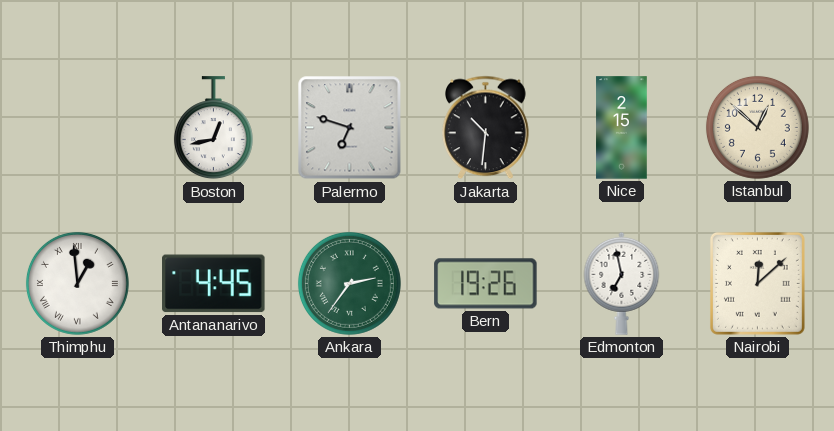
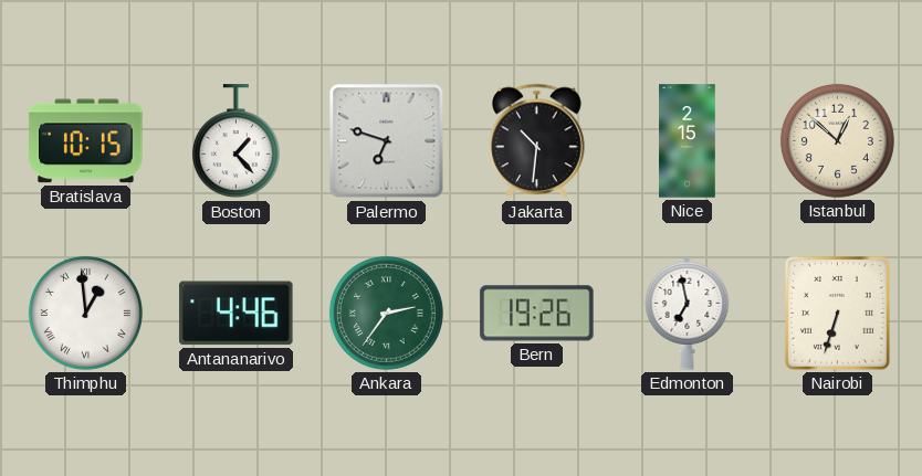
Bratislava: none -> 10:15
Boston: 12:43 -> 1:23
Antananarivo: 4:45 -> 4:46
Nairobi: 12:08 -> 6:33
